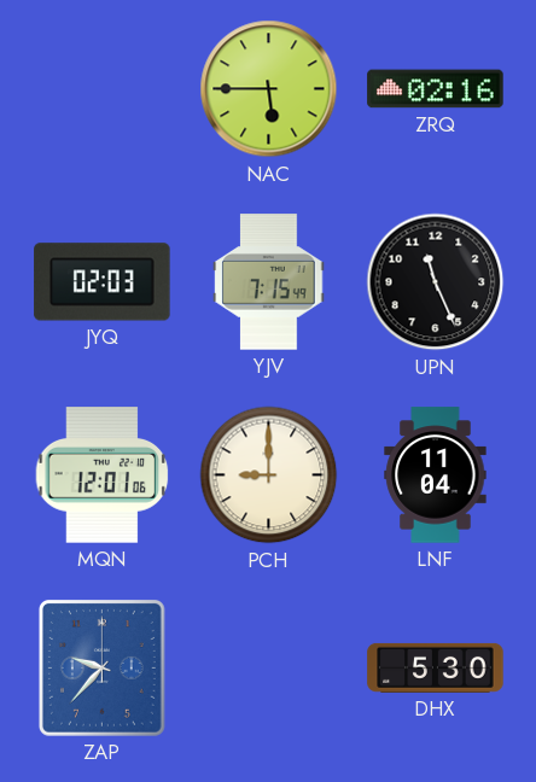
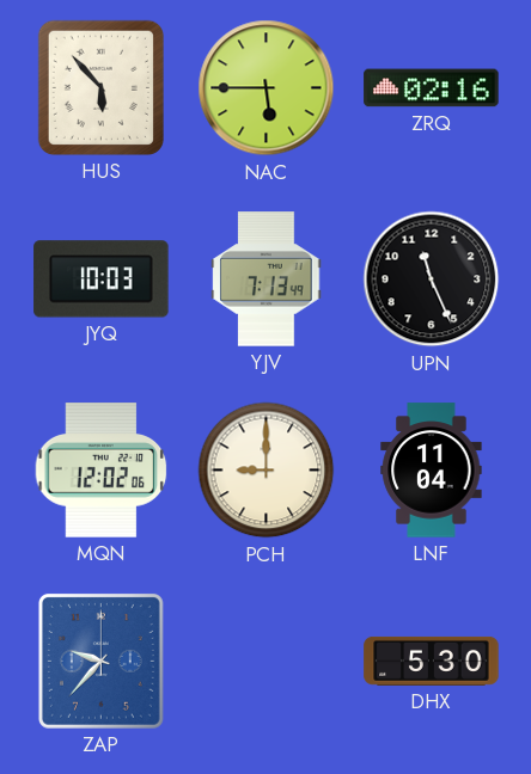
HUS: none -> 5:53
JYQ: 02:03 -> 10:03
YJV: 7:15 -> 7:13
MQN: 12:01 -> 12:02
